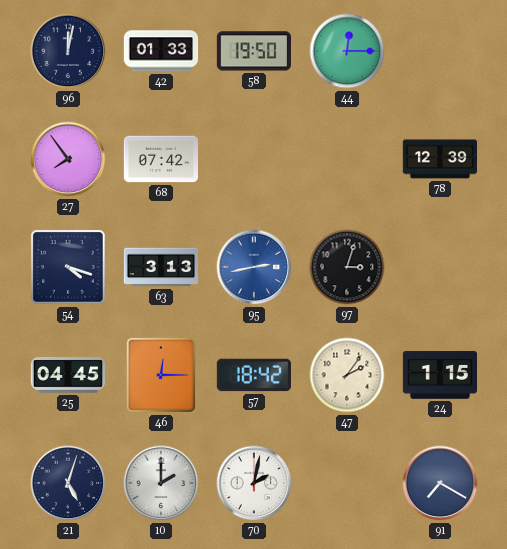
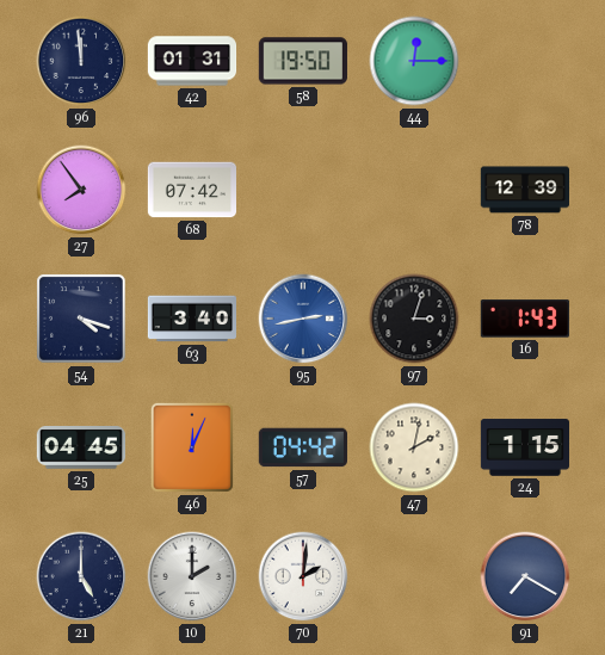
96: 12:02 -> 11:59
42: 01:33 -> 01:31
63: 3:13 -> 3:40
16: none -> 1:43
46: 12:15 -> 12:04
57: 18:42 -> 04:42
47: 2:06 -> 2:02
21: 5:03 -> 5:00
70: 2:02 -> 2:01
